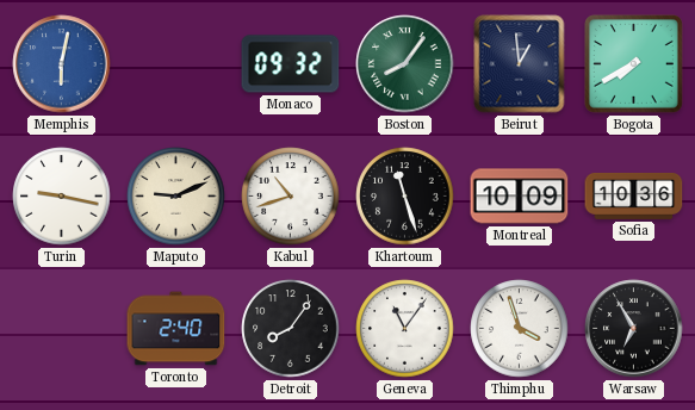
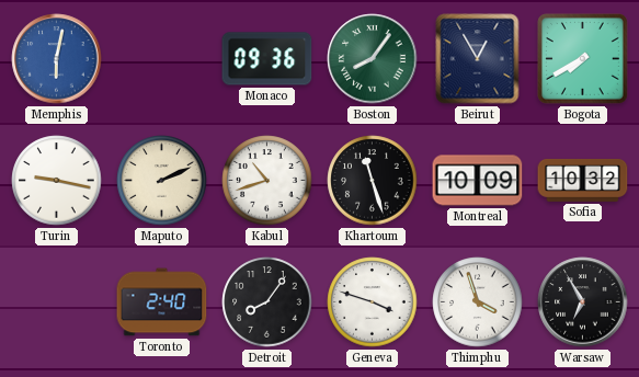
Monaco: 09:32 -> 09:36
Beirut: 12:59 -> 12:55
Maputo: 9:11 -> 2:11
Sofia: 10:36 -> 10:32
Geneva: 11:06 -> 3:48
